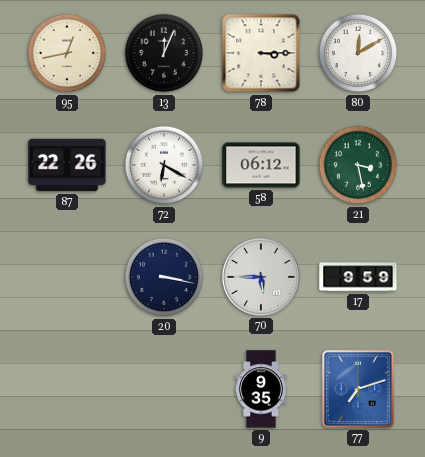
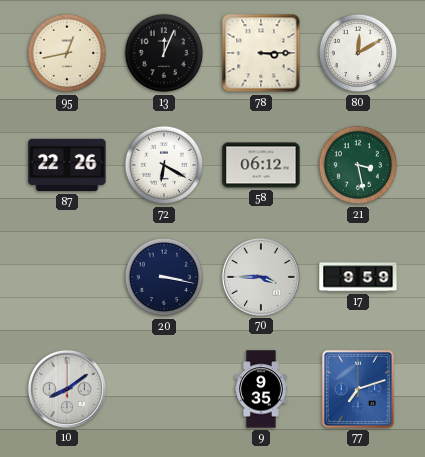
70: 5:45 -> 3:45
10: none -> 8:09
